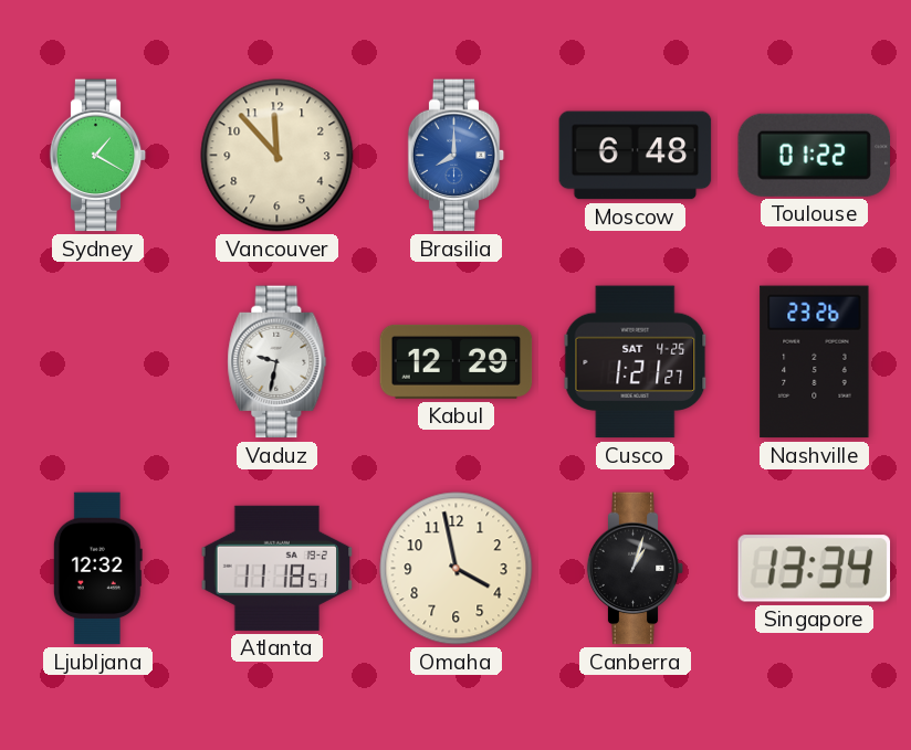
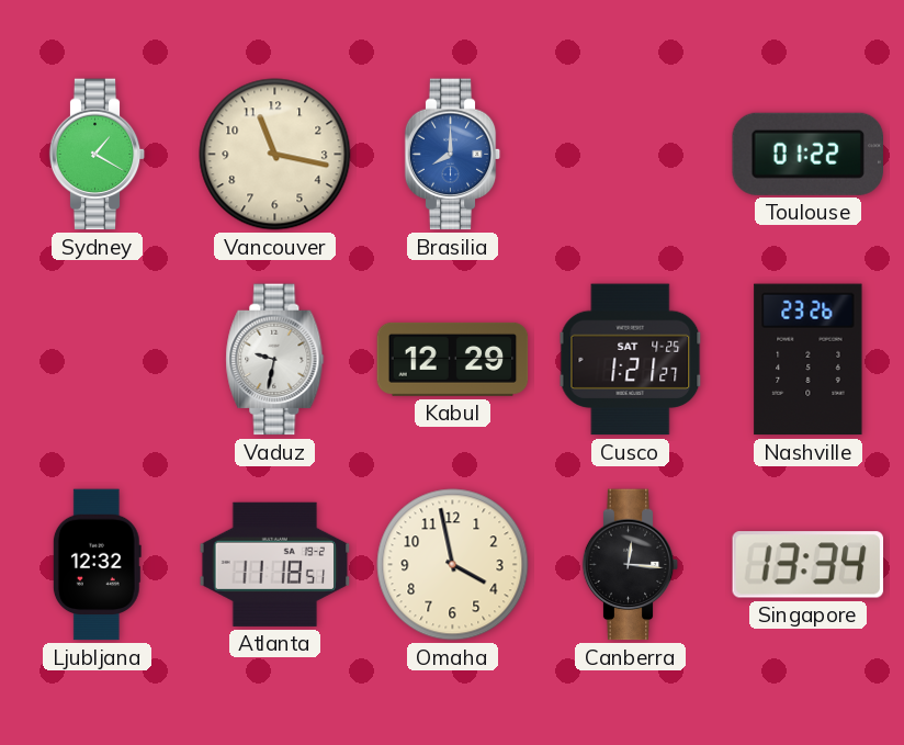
Vancouver: 11:53 -> 11:17
Moscow: 6:48 -> none
Canberra: 1:03 -> 12:16
